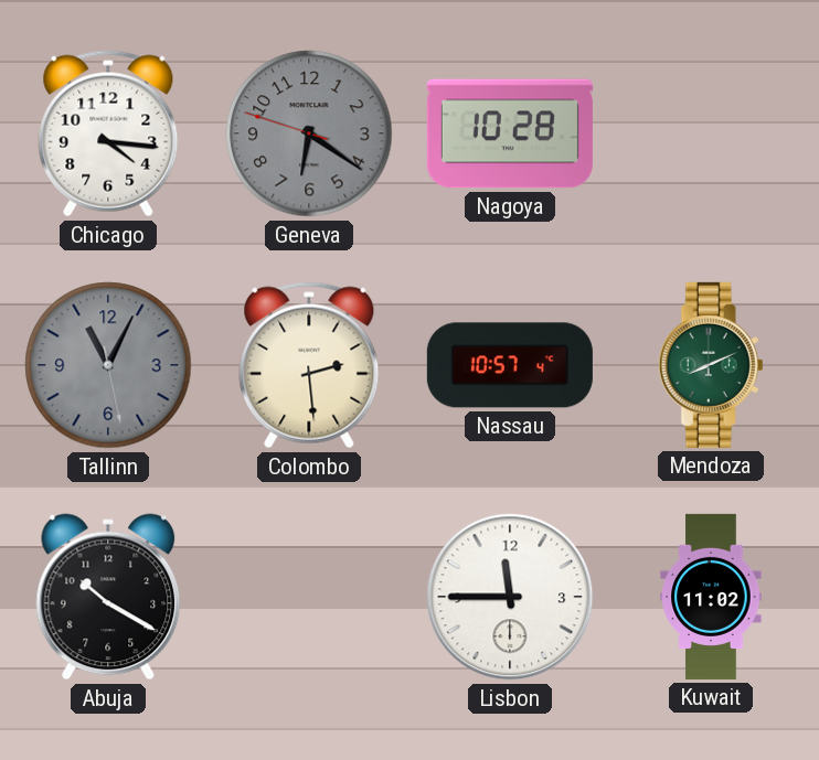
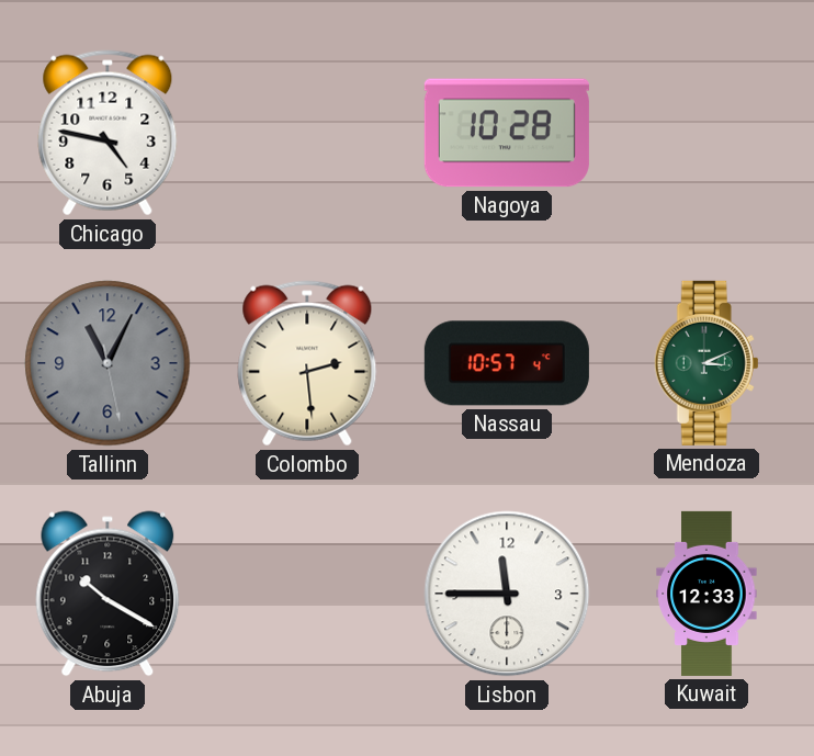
Chicago: 4:16 -> 4:47
Geneva: 6:20 -> none
Mendoza: 8:11 -> 3:11
Kuwait: 11:02 -> 12:33
